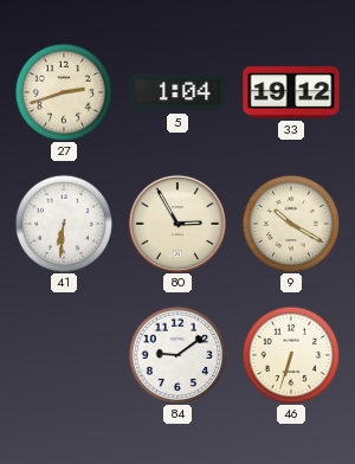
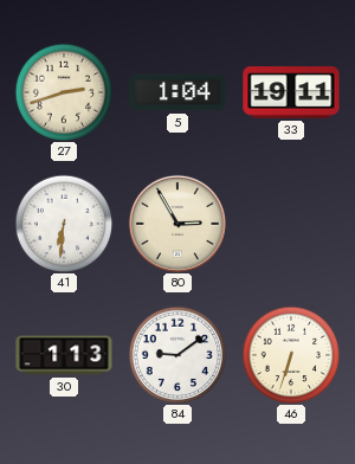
33: 19:12 -> 19:11
9: 10:20 -> none
30: none -> 1:13
